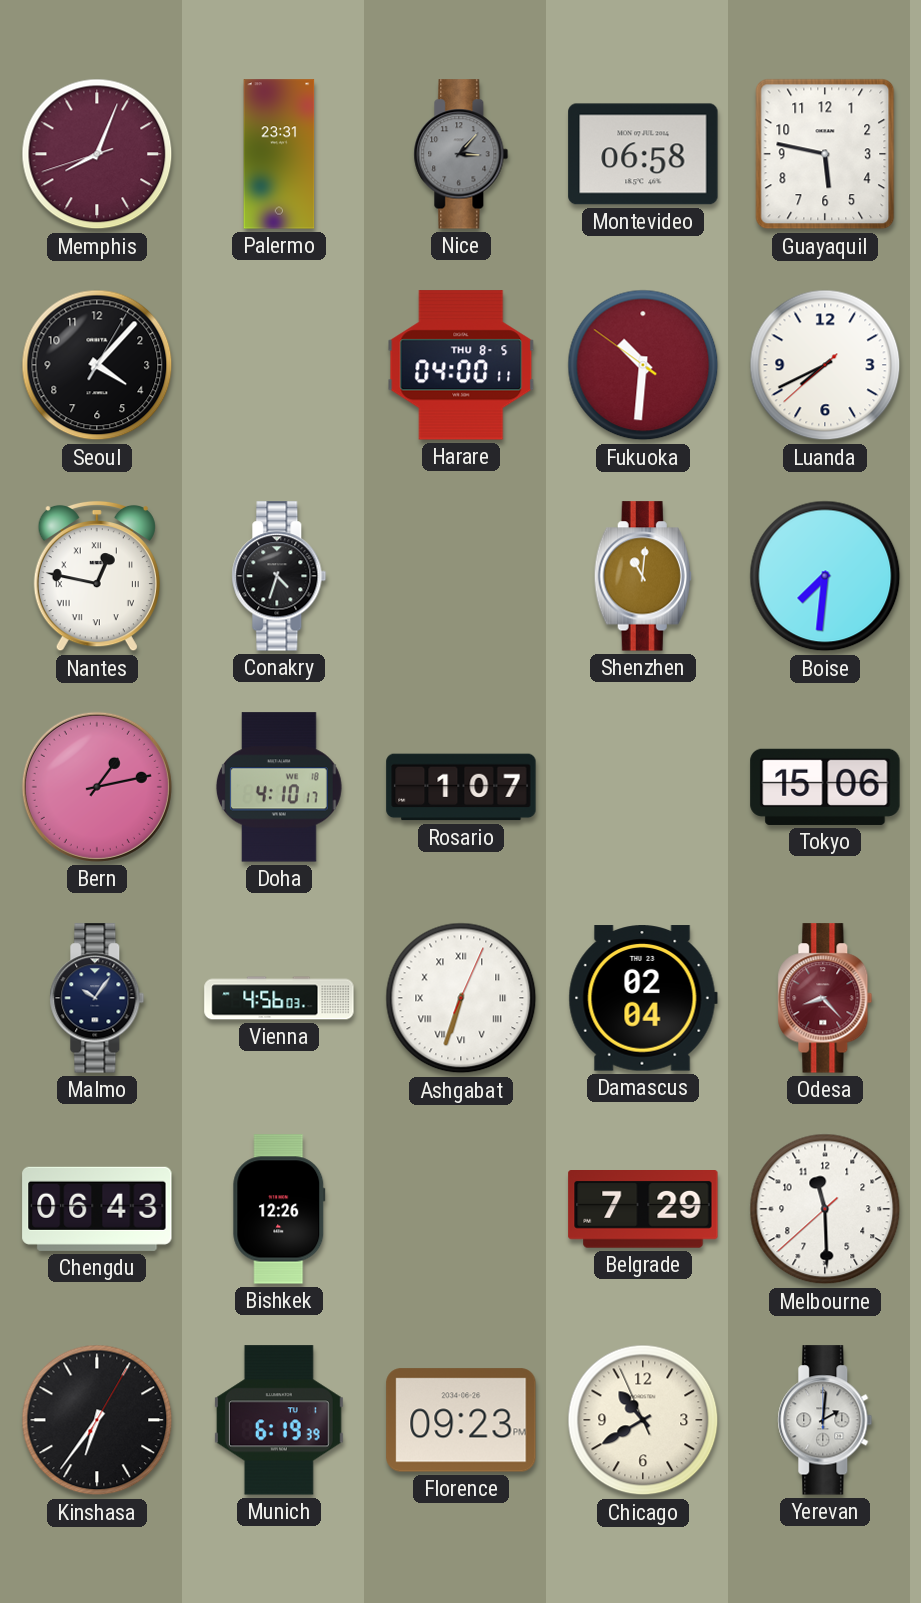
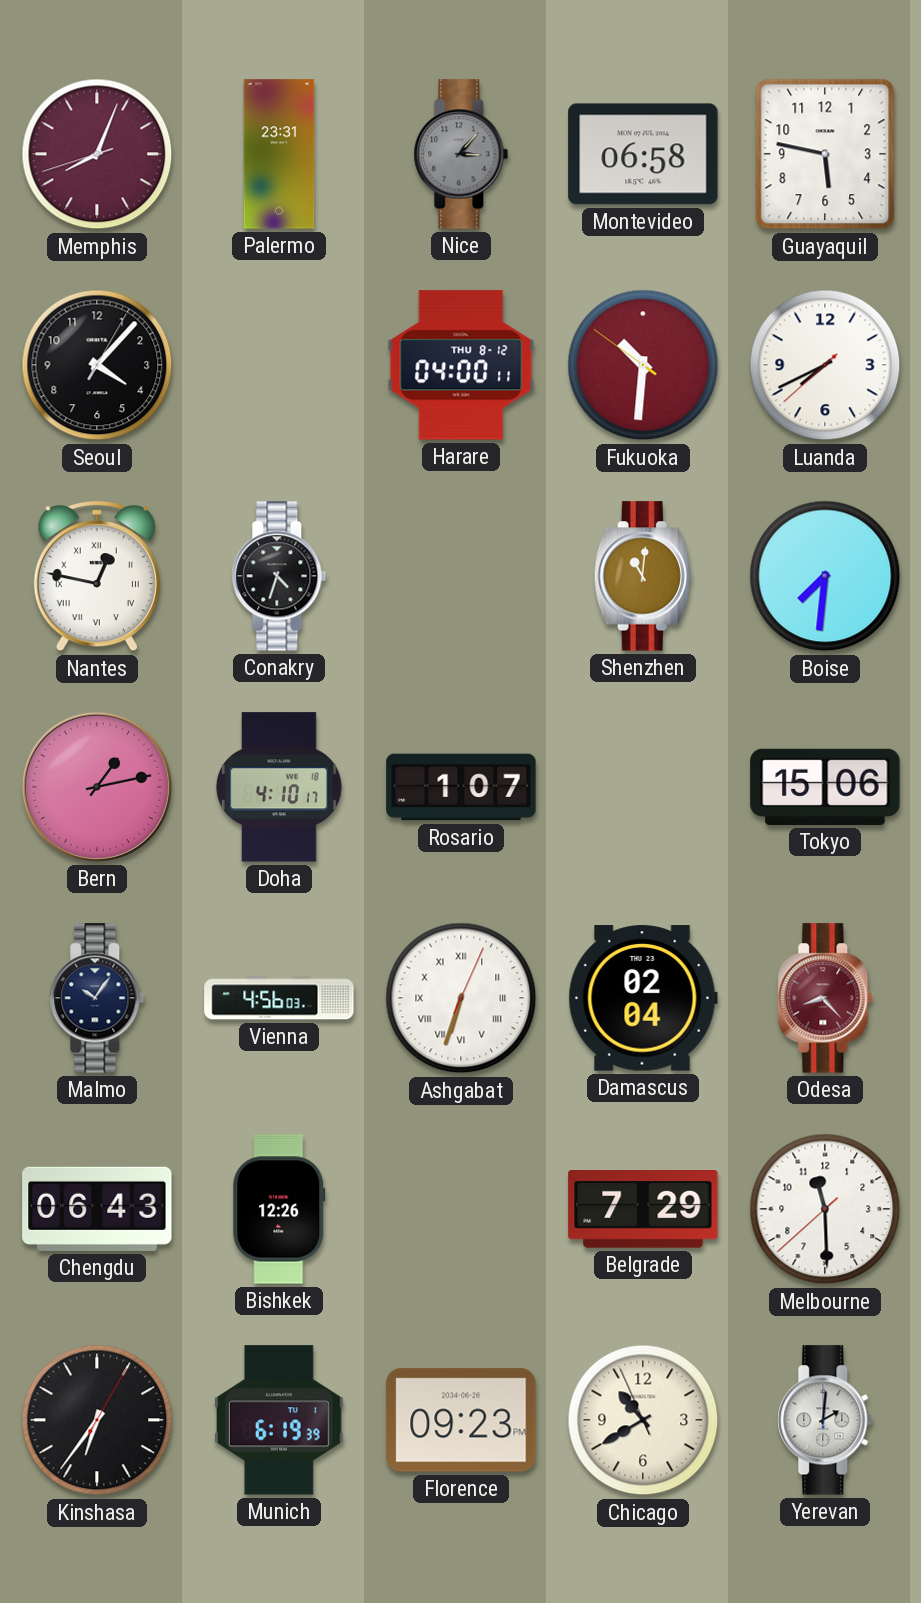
Harare date: THU 8-5 -> THU 8-12
